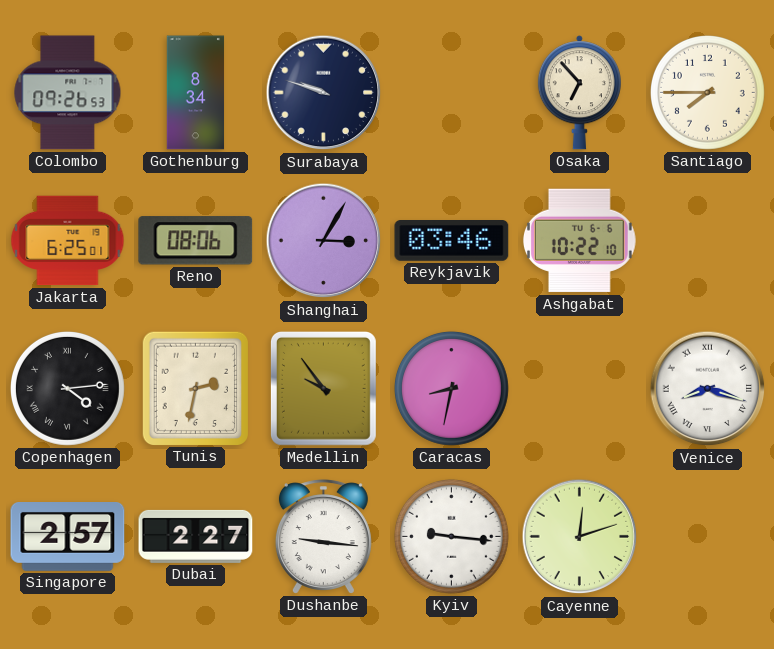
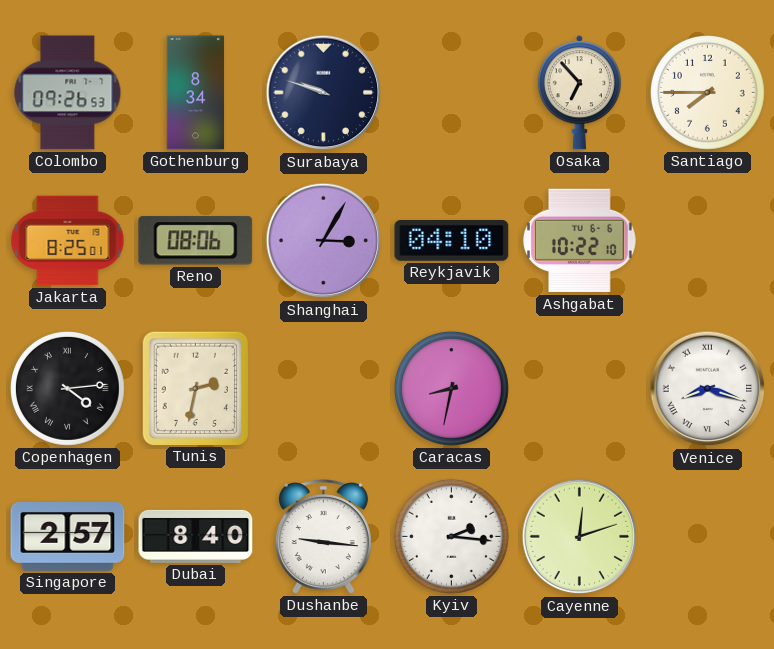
Jakarta: 6:25 -> 8:25
Reykjavik: 03:46 -> 04:10
Medellin: 9:54 -> none
Dubai: 2:27 -> 8:40
Kyiv: 9:16 -> 2:16
